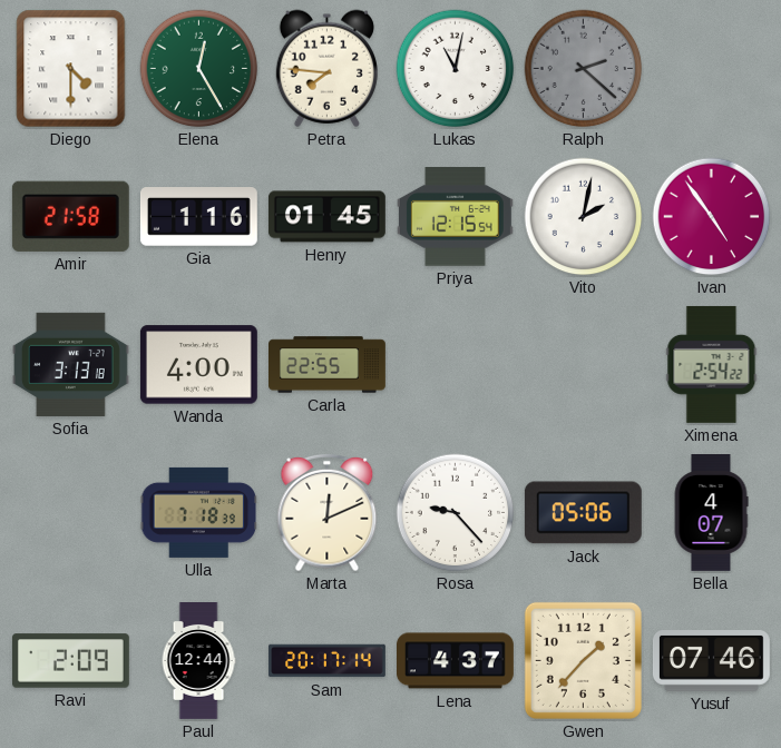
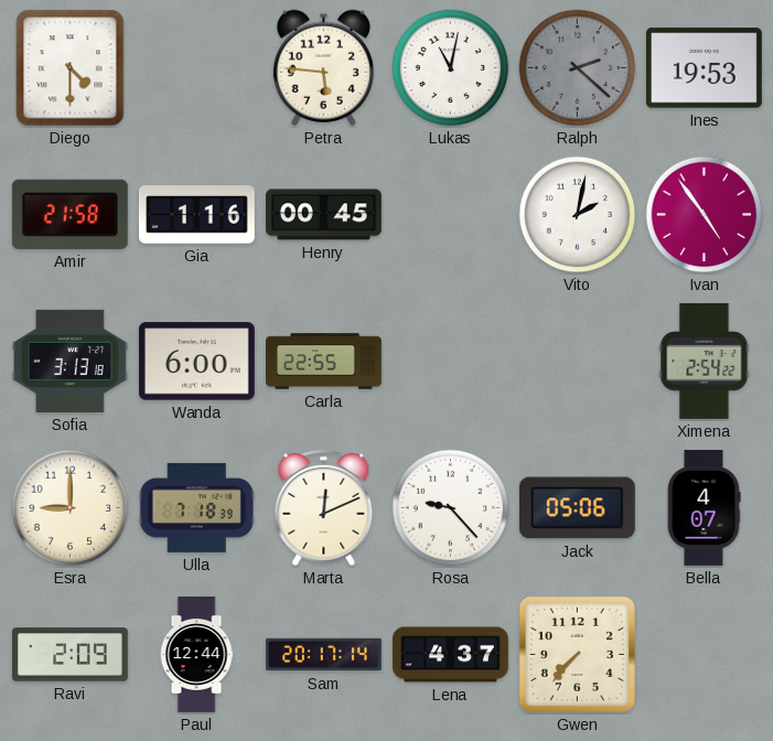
Elena: 12:25 -> none
Petra: 7:46 -> 5:46
Ines: none -> 19:53
Henry: 01:45 -> 00:45
Priya: 12:15 -> none
Wanda: 4:00 -> 6:00
Esra: none -> 9:00
Gwen: 1:37 -> 7:37
Yusuf: 07:46 -> none
